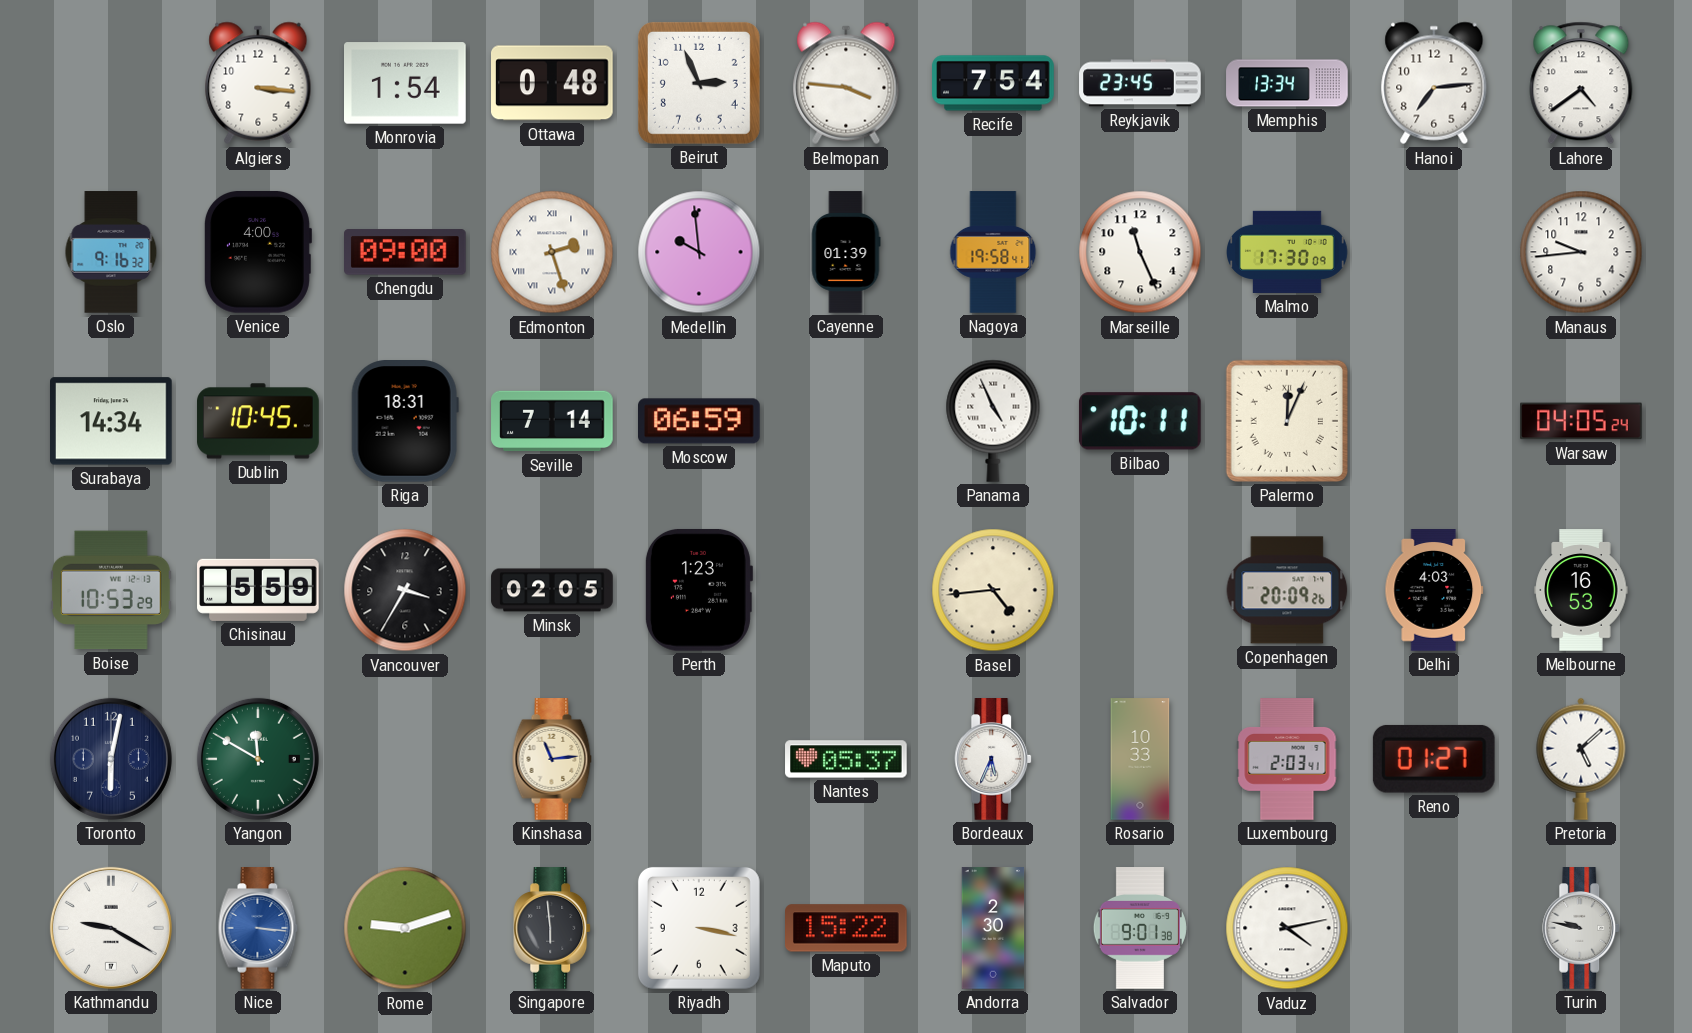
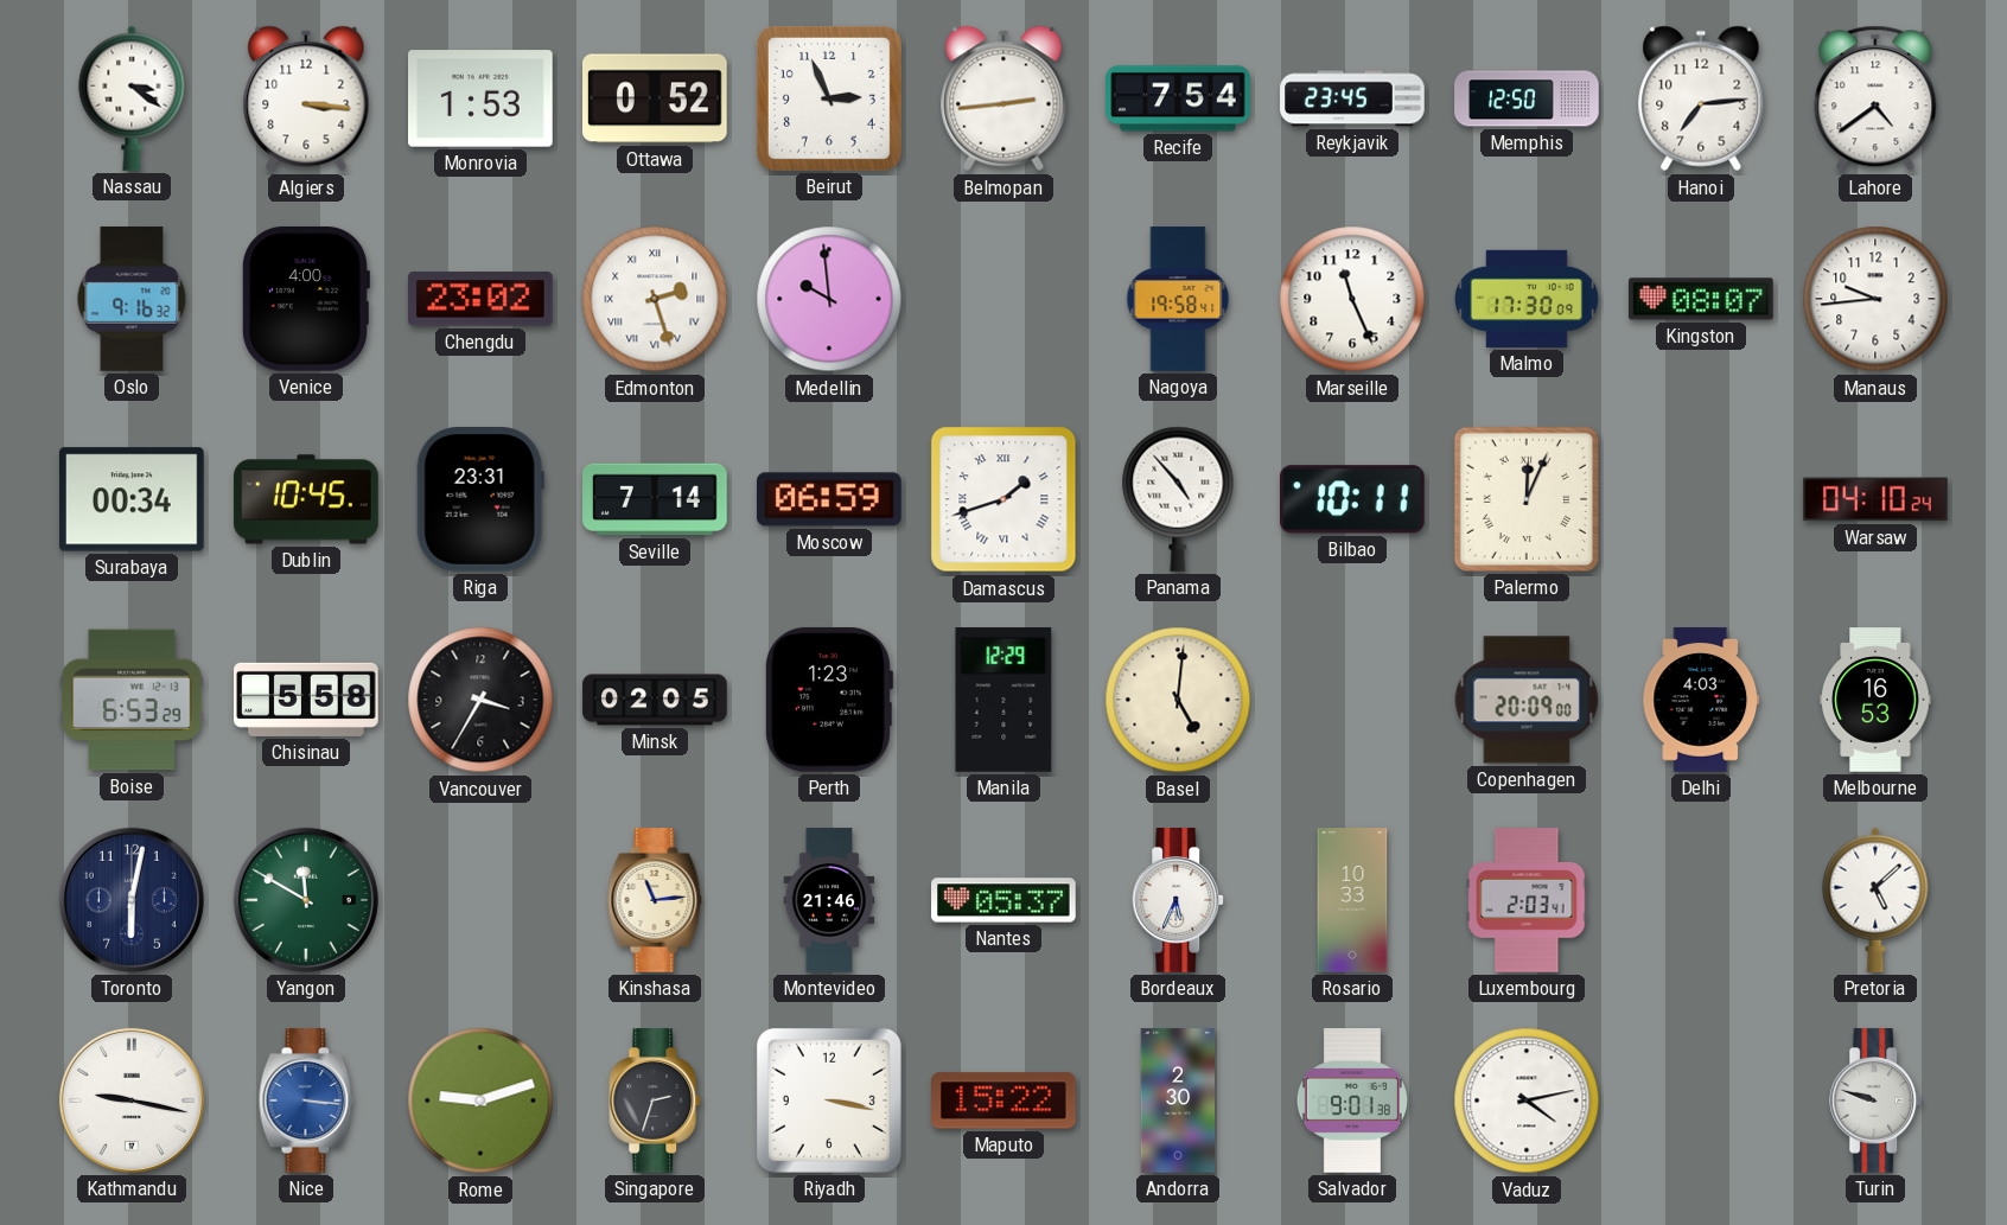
Nassau: none -> 3:21
Monrovia: 1:54 -> 1:53
Ottawa: 0:48 -> 0:52
Belmopan: 3:46 -> 2:44
Memphis: 13:34 -> 12:50
Chengdu: 09:00 -> 23:02
Cayenne: 01:39 -> none
Kingston: none -> 08:07
Surabaya: 14:34 -> 00:34
Riga: 18:31 -> 23:31
Damascus: none -> 1:42
Panama: 4:56 -> 4:53
Warsaw: 04:05 -> 04:10
Boise: 10:53 -> 6:53
Chisinau: 5:59 -> 5:58
Manila: none -> 12:29
Basel: 4:44 -> 5:01
Copenhagen: 20:09:26 -> 20:09:00
Montevideo: none -> 21:46
Reno: 01:27 -> none
Kathmandu: 9:20 -> 9:17
Singapore: 5:59 -> 2:33
Turin: 9:47 -> 9:48
